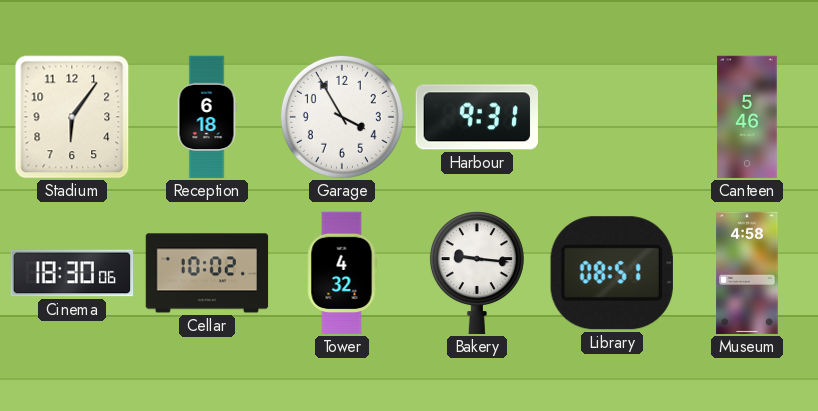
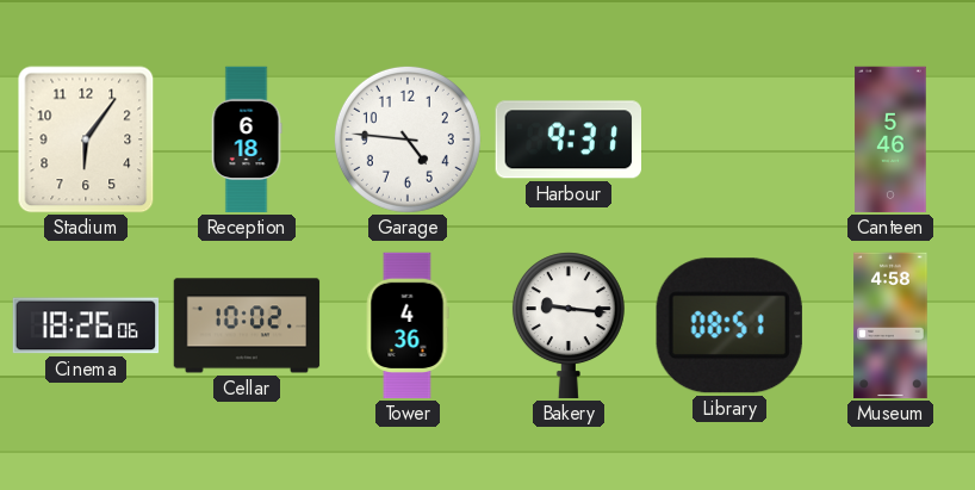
Garage: 3:55 -> 4:46
Cinema: 18:30 -> 18:26
Tower: 4:32 -> 4:36
